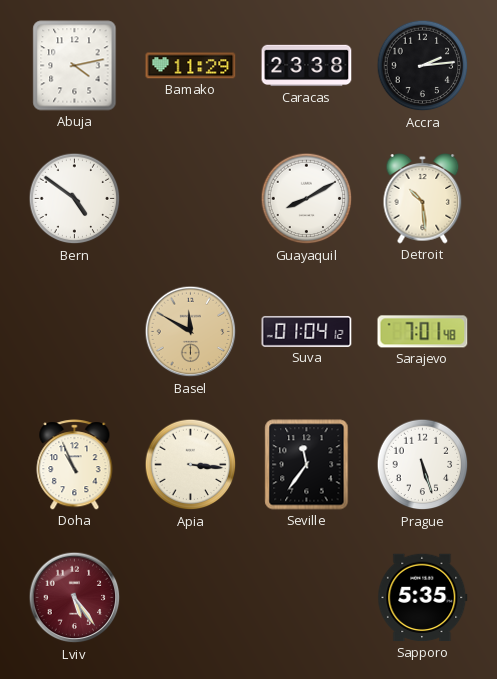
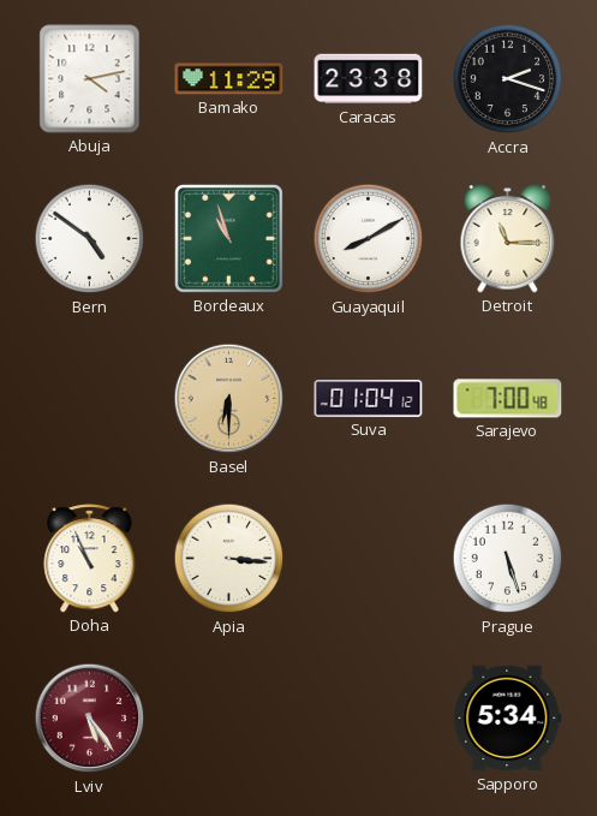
Accra: 2:14 -> 2:18
Bordeaux: none -> 10:57
Detroit: 10:29 -> 11:15
Basel: 11:50 -> 6:30
Sarajevo: 7:01 -> 7:00
Seville: 11:36 -> none
Sapporo: 5:35 -> 5:34
